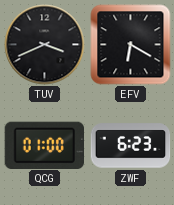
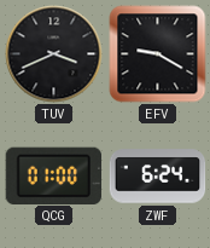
EFV: 6:20 -> 9:20
ZWF: 6:23 -> 6:24
